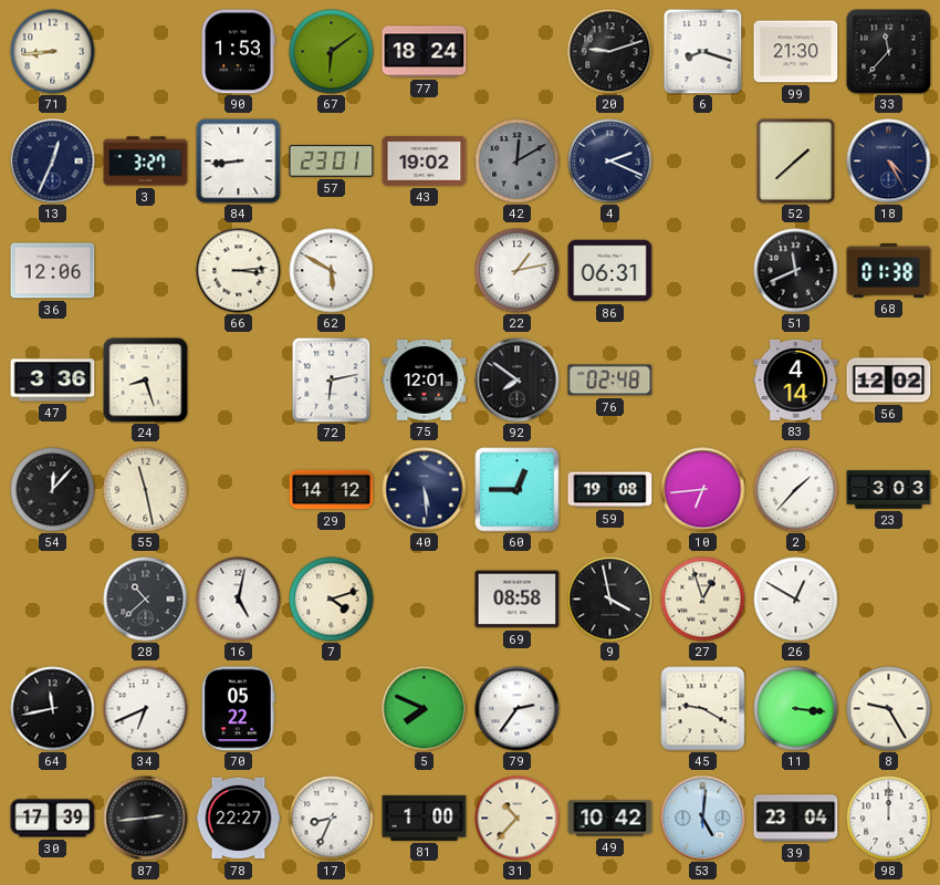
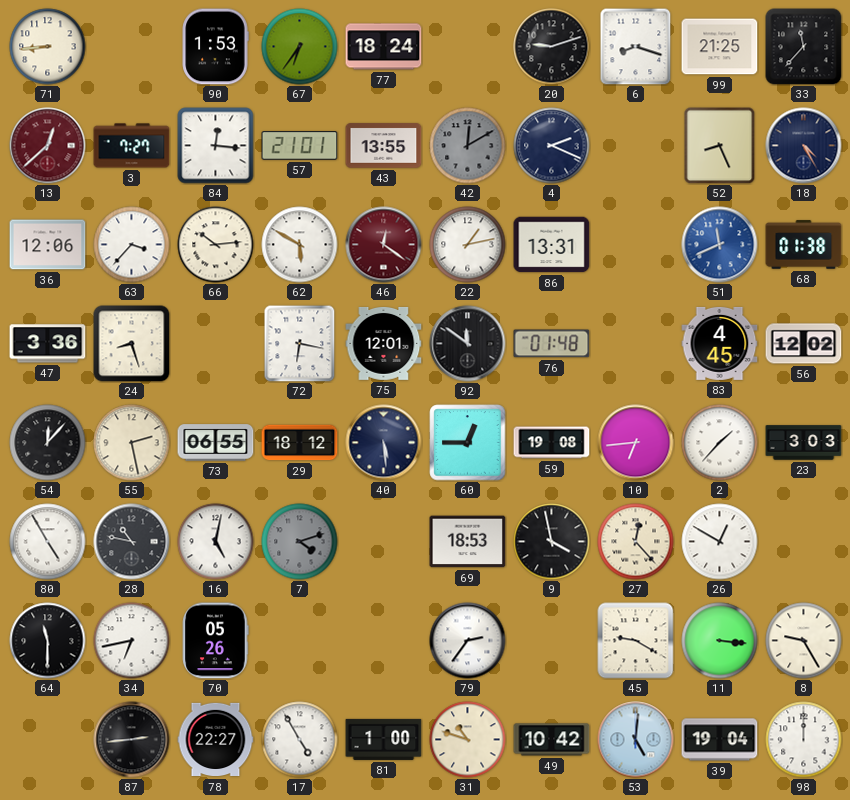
67: 6:09 -> 6:36
99: 21:30 -> 21:25
13: 12:34 -> 12:38
13 dial: navy -> burgundy
3: 3:27 -> 7:27
84: 8:44 -> 12:16
57: 23:01 -> 21:01
43: 19:02 -> 13:55
52: 1:38 -> 8:26
63: none -> 3:37
66: 3:14 -> 10:14
46: none -> 12:21
86: 06:31 -> 13:31
51 dial: black -> blue
72: 6:13 -> 6:17
92: 7:51 -> 11:51
76: 02:48 -> 01:48
83: 4:14 -> 4:45
55: 11:28 -> 2:28
73: none -> 06:55
29: 14:12 -> 18:12
80: none -> 4:55
28: 10:38 -> 10:47
7 dial: cream -> grey
69: 08:58 -> 18:53
27: 12:57 -> 12:23
64: 11:43 -> 11:30
34: 6:41 -> 6:43
70: 05:22 -> 05:26
5: 7:49 -> none
30: 17:39 -> none
17: 8:34 -> 4:55
31: 10:37 -> 10:48
39: 23:04 -> 19:04
